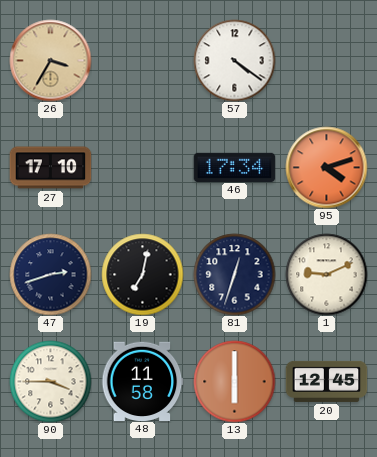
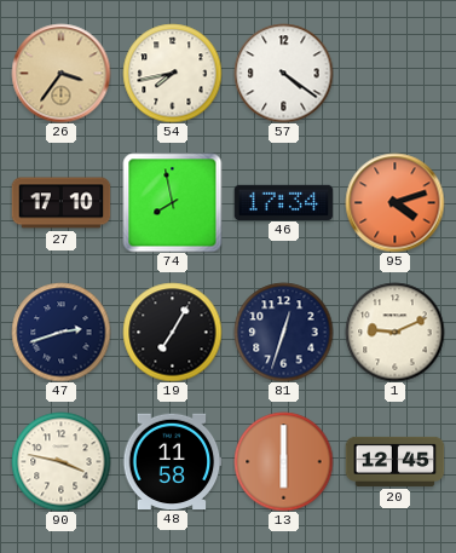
26: 3:35 -> 3:36
54: none -> 7:43
74: none -> 7:58
19: 7:02 -> 7:05
90: 3:45 -> 3:47
